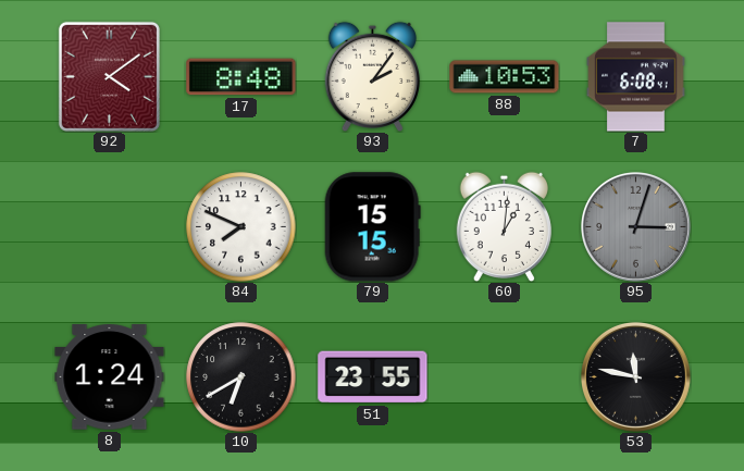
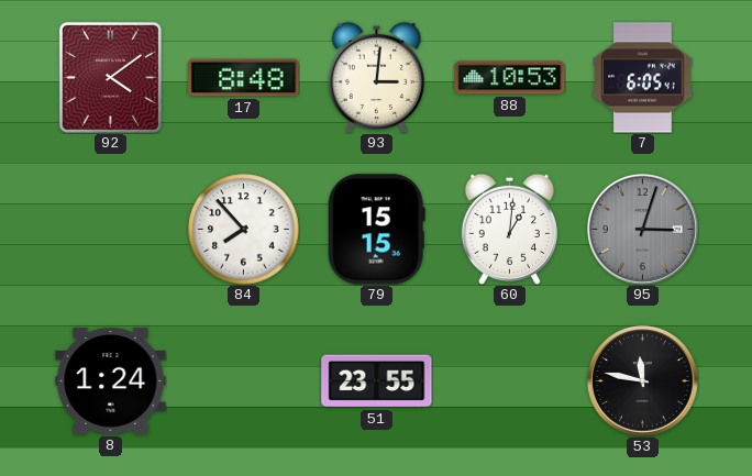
93: 2:06 -> 3:01
7: 6:08 -> 6:05
84: 7:49 -> 7:53
10: 6:40 -> none
